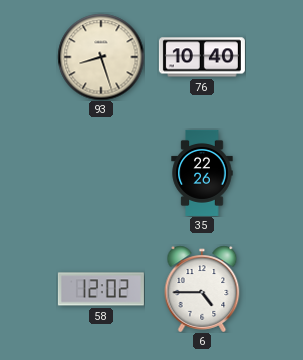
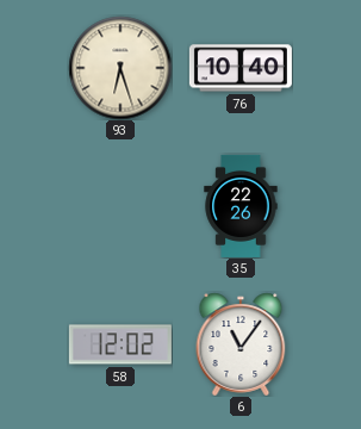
93: 8:27 -> 6:27
6: 4:45 -> 11:06
